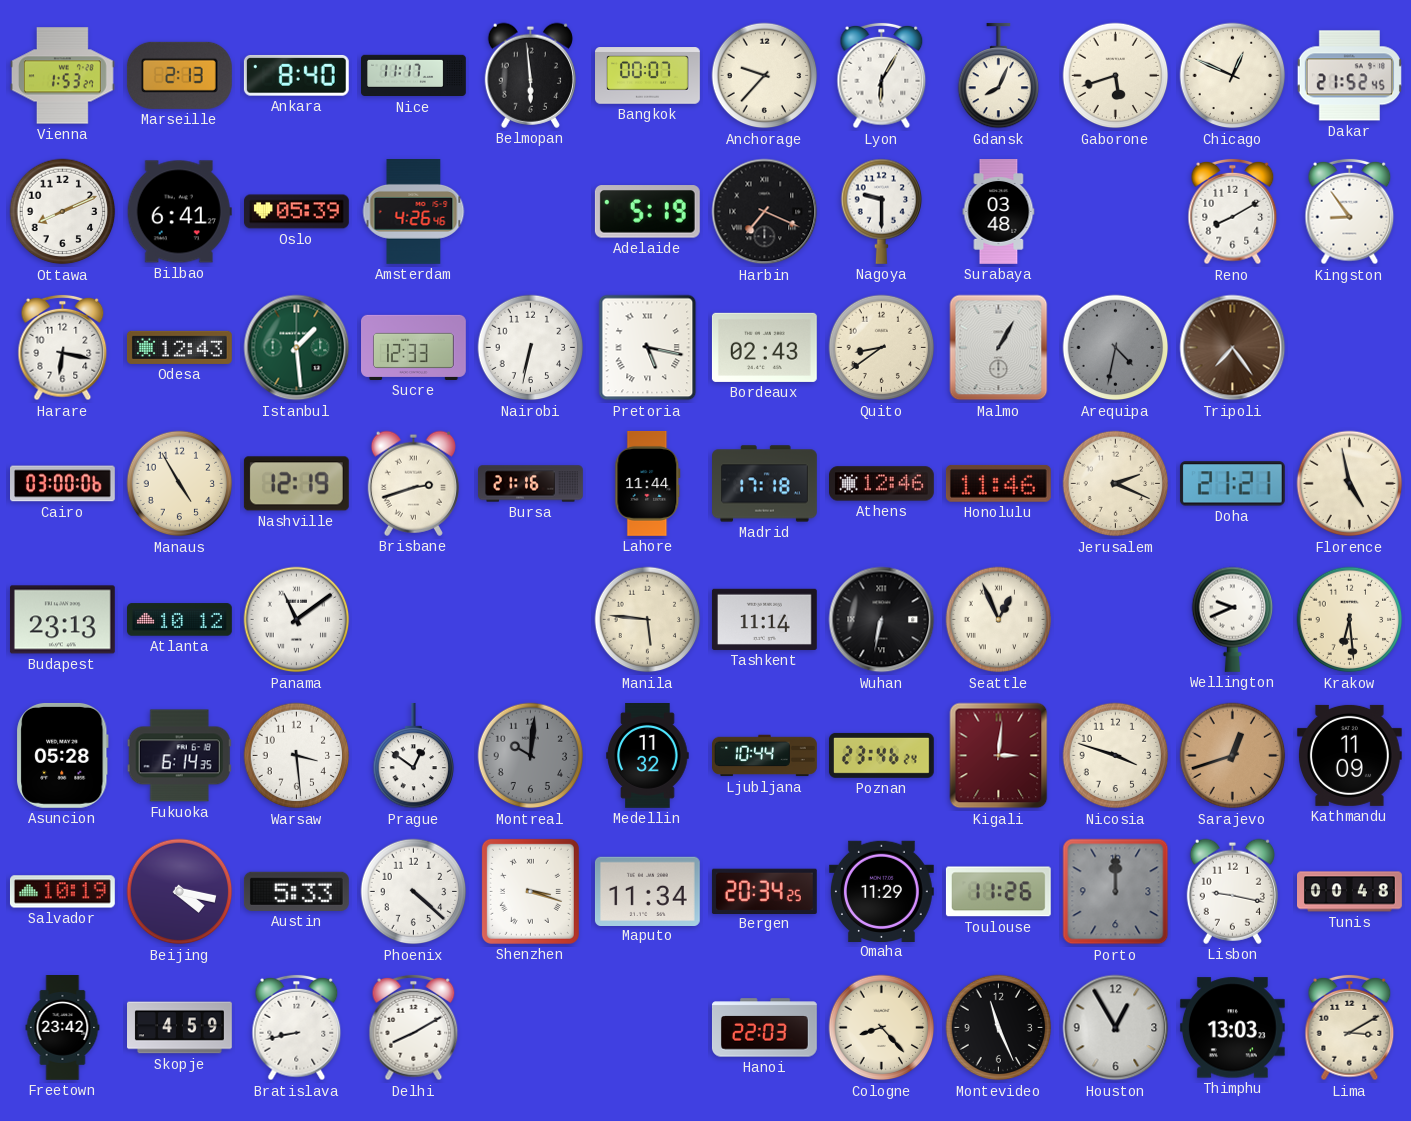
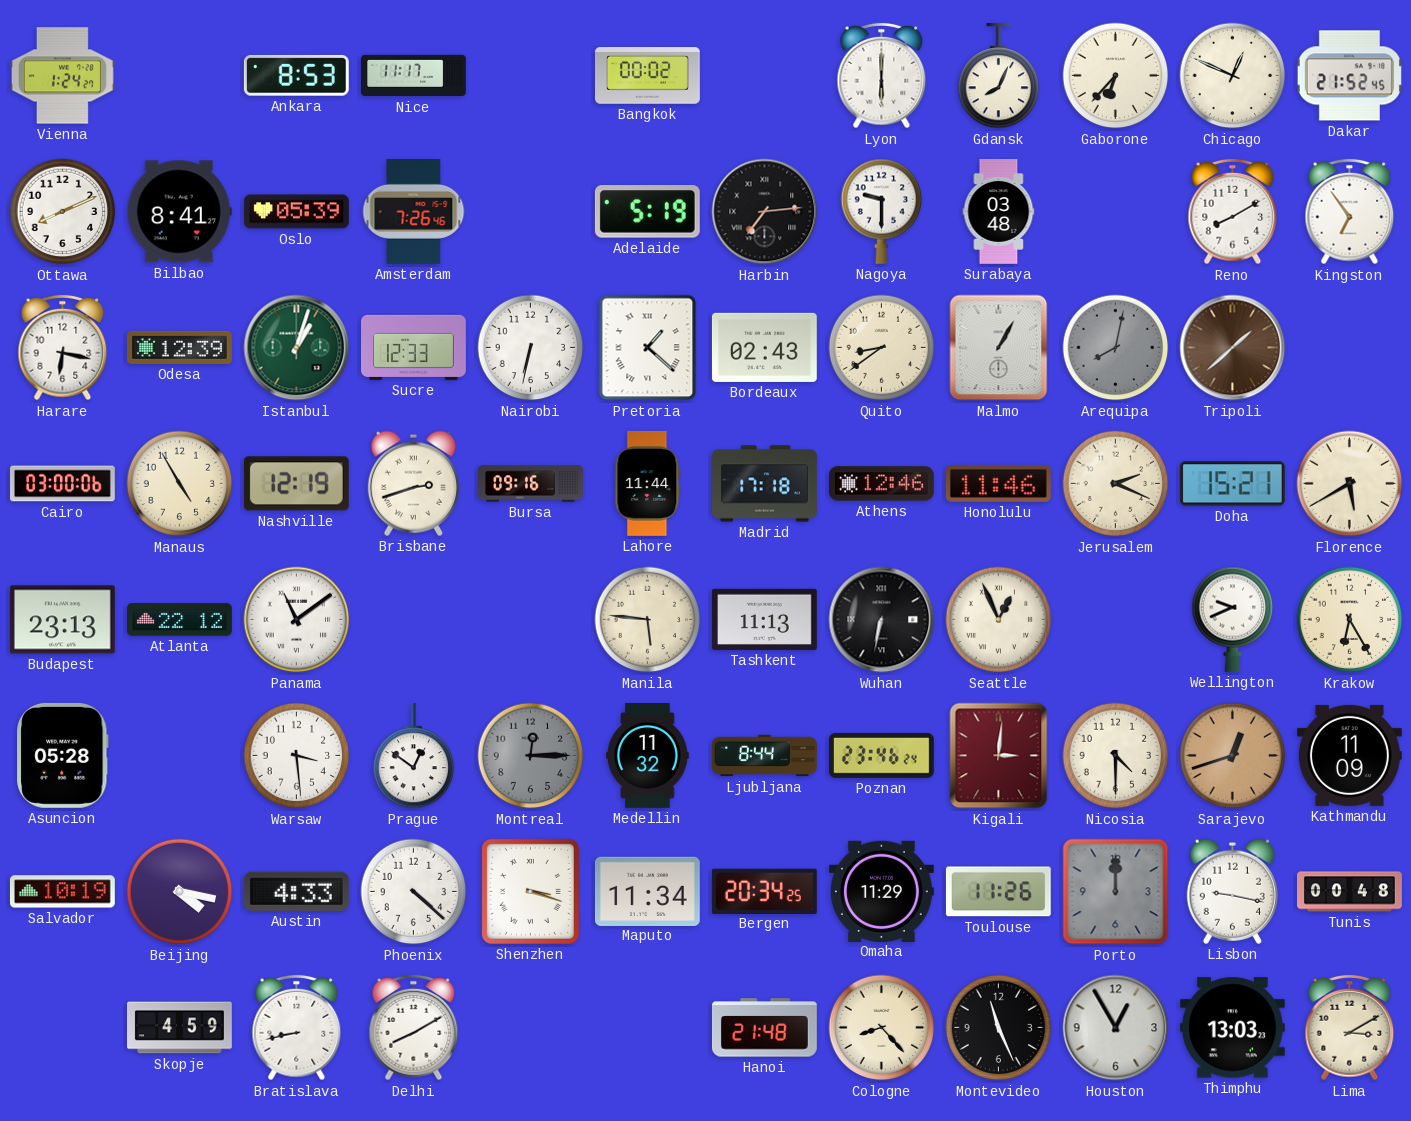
Vienna: 1:53 -> 1:24
Marseille: 2:13 -> none
Ankara: 8:40 -> 8:53
Belmopan: 5:59 -> none
Bangkok: 00:07 -> 00:02
Anchorage: 9:37 -> none
Lyon: 6:05 -> 6:00
Gaborone: 5:42 -> 6:37
Bilbao: 6:41 -> 8:41
Amsterdam: 4:26 -> 7:26
Harbin: 7:19 -> 7:14
Kingston: 8:54 -> 6:54
Odesa: 12:43 -> 12:39
Istanbul: 1:29 -> 1:03
Pretoria: 5:17 -> 1:22
Arequipa: 4:32 -> 8:02
Tripoli: 7:24 -> 1:38
Bursa: 21:16 -> 09:16
Doha: 21:21 -> 15:21
Florence: 4:58 -> 5:40
Atlanta: 10:12 -> 22:12
Tashkent: 11:14 -> 11:13
Krakow: 6:29 -> 6:25
Fukuoka: 6:14 -> none
Montreal: 10:01 -> 12:15
Ljubljana: 10:44 -> 8:44
Nicosia: 3:48 -> 4:30
Austin: 5:33 -> 4:33
Freetown: 23:42 -> none
Hanoi: 22:03 -> 21:48
